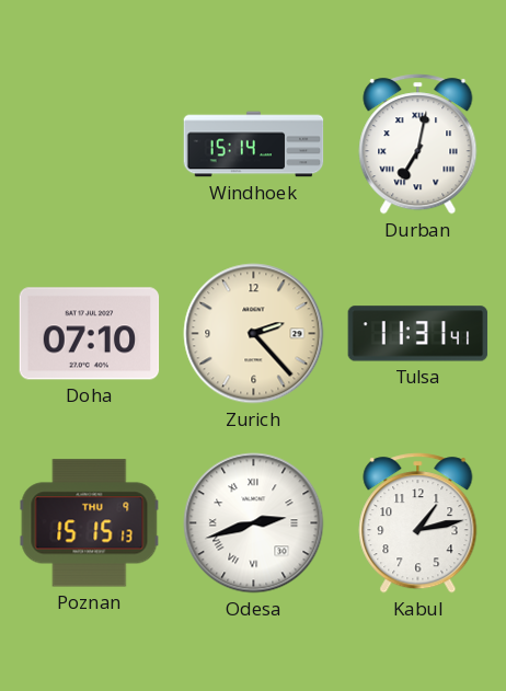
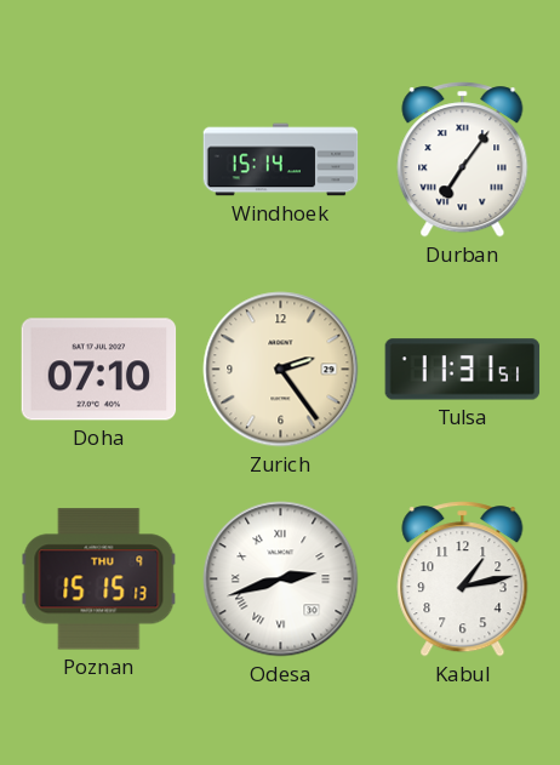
Durban: 7:02 -> 7:06
Zurich: 2:23 -> 2:24
Tulsa: 11:31:41 -> 11:31:51
